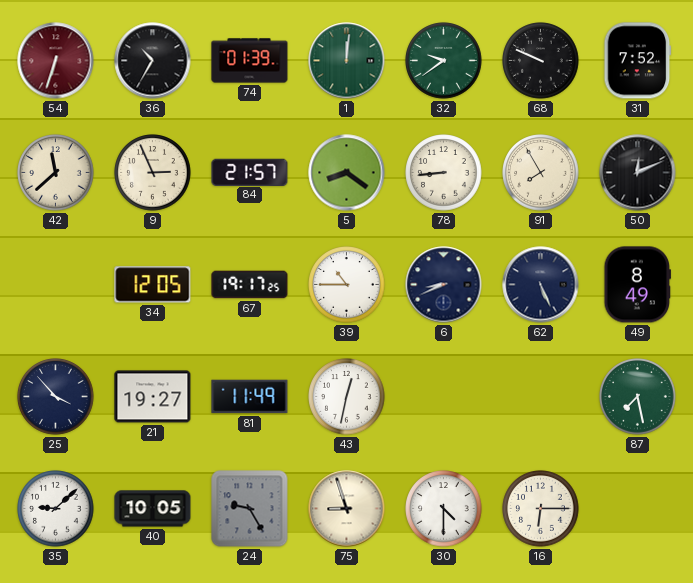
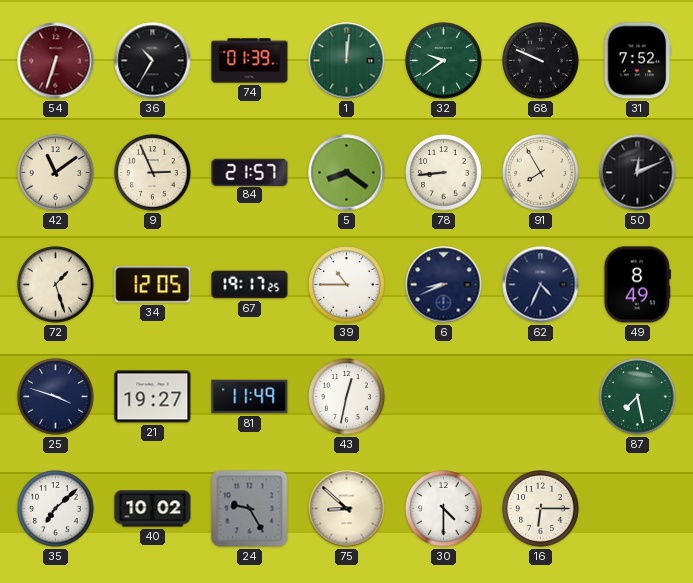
42: 11:38 -> 11:09
72: none -> 1:27
62: 5:26 -> 4:34
25: 3:53 -> 3:48
35: 9:08 -> 7:08
40: 10:05 -> 10:02
75: 8:57 -> 8:52
